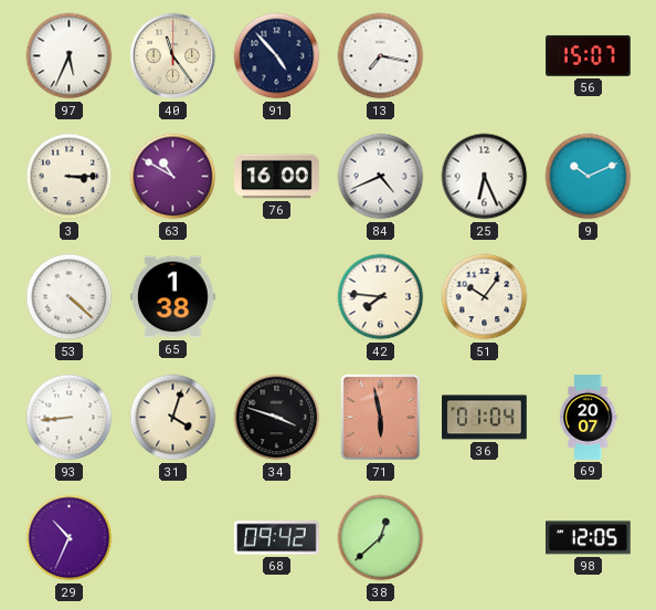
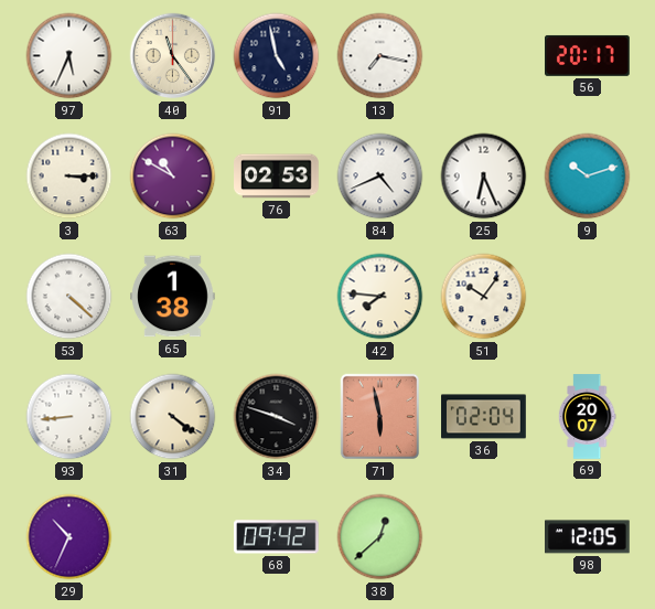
91: 4:53 -> 4:58
56: 15:07 -> 20:17
76: 16:00 -> 02:53
9: 10:11 -> 10:12
31: 4:03 -> 4:21
36: 01:04 -> 02:04
